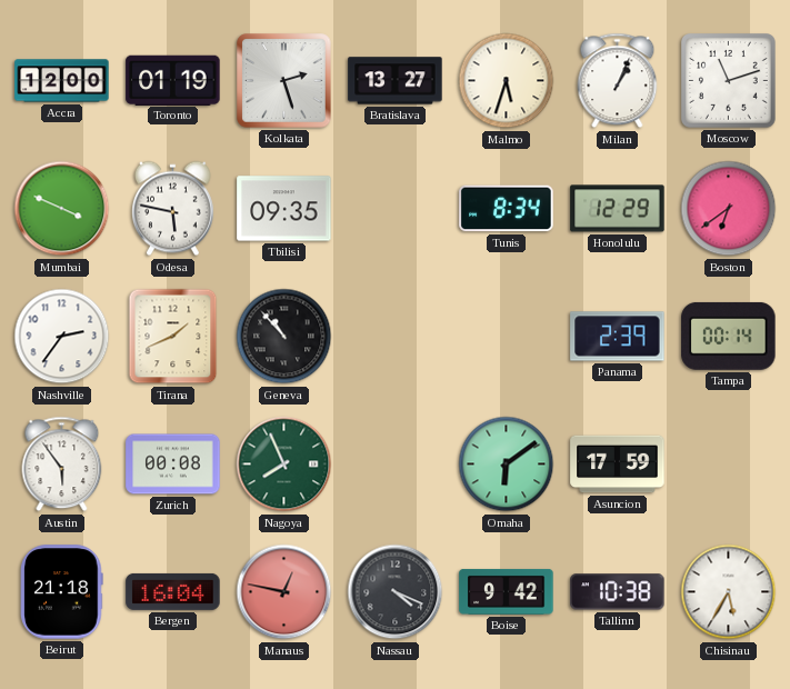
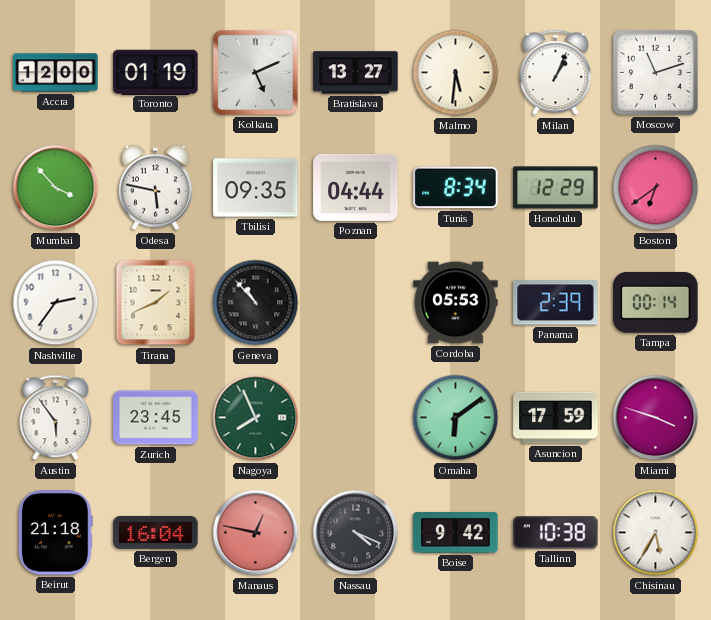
Kolkata: 2:27 -> 5:11
Malmo: 5:33 -> 5:31
Mumbai: 3:49 -> 3:53
Poznan: none -> 04:44
Cordoba: none -> 05:53
Zurich: 00:08 -> 23:45
Miami: none -> 3:48
